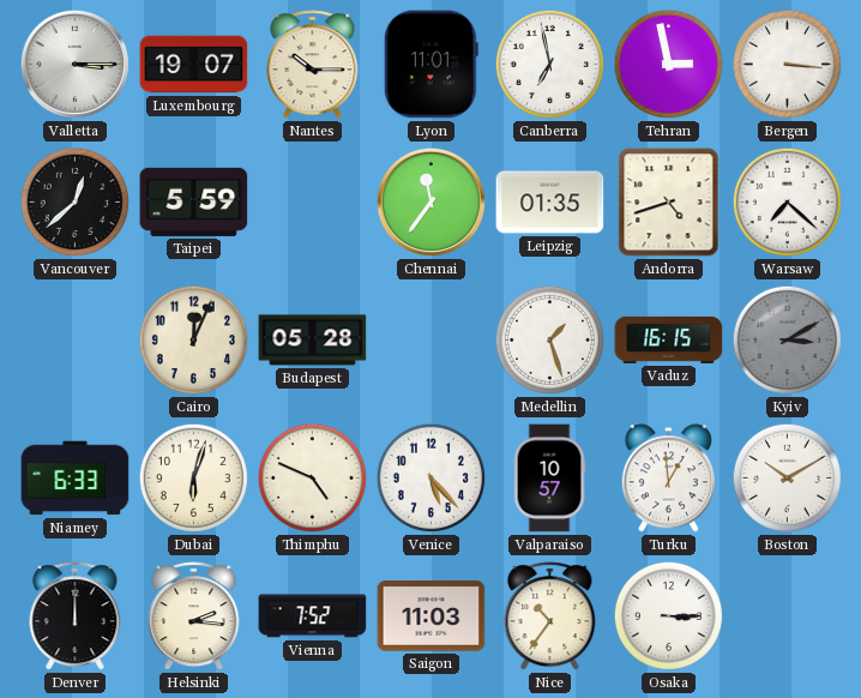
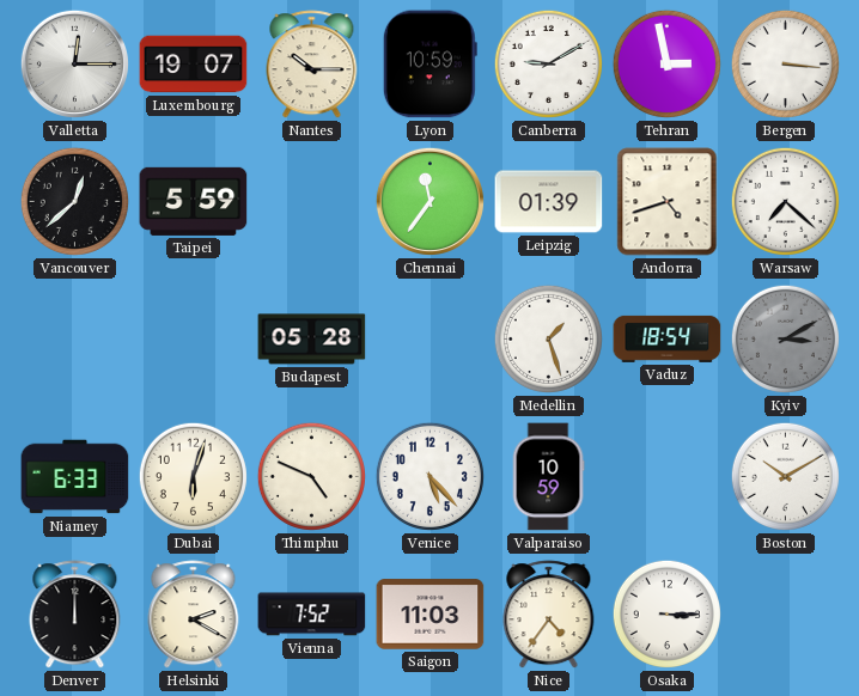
Valletta: 3:15 -> 12:15
Lyon: 11:01 -> 10:59
Canberra: 6:58 -> 9:10
Leipzig: 01:35 -> 01:39
Cairo: 12:04 -> none
Vaduz: 16:15 -> 18:54
Valparaiso: 10:57 -> 10:59
Turku: 12:59 -> none
Helsinki: 2:16 -> 2:20
Nice: 10:36 -> 4:36
